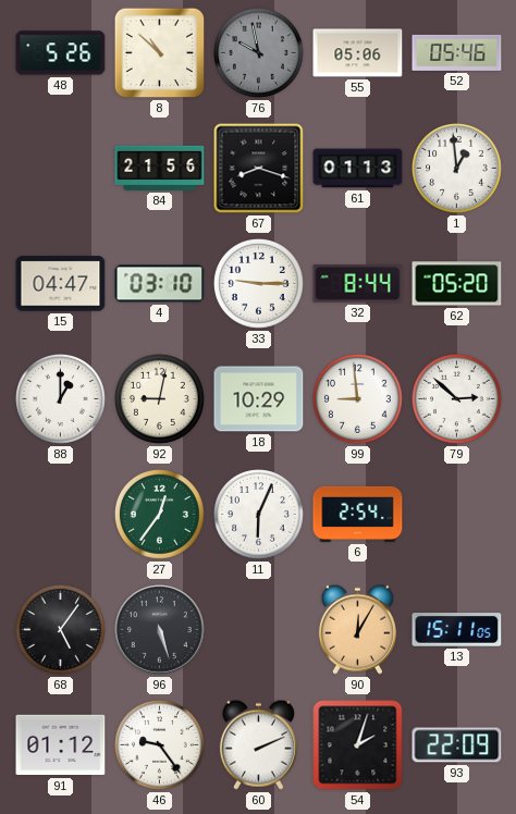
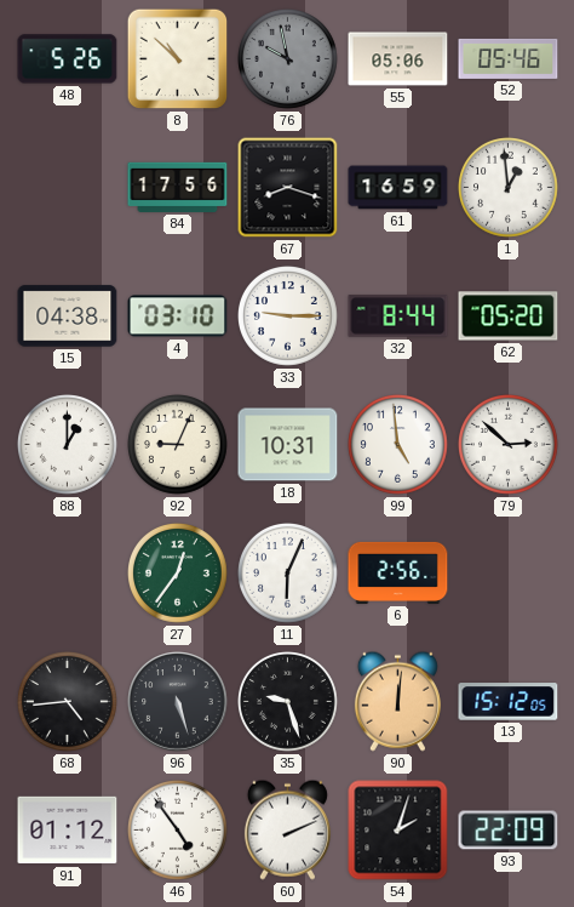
84: 21:56 -> 17:56
61: 01:13 -> 16:59
15: 04:47 -> 04:38
92: 9:02 -> 9:04
18: 10:29 -> 10:31
99: 8:59 -> 4:59
6: 2:54 -> 2:56
68: 5:06 -> 4:44
35: none -> 9:27
90: 12:05 -> 12:01
13: 15:11 -> 15:12
46: 9:24 -> 4:54
